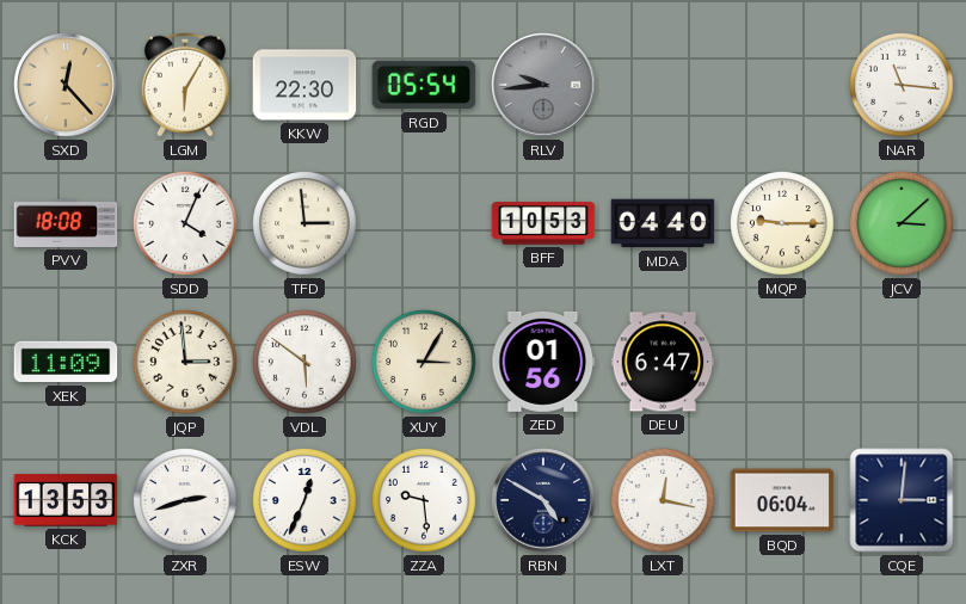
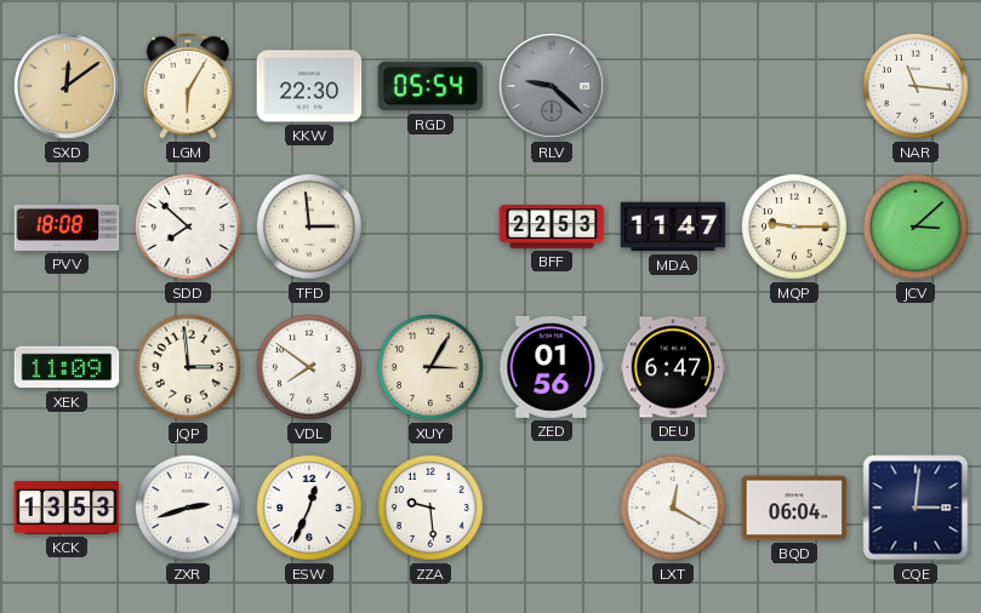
SXD: 12:23 -> 12:09
RLV: 9:44 -> 9:22
SDD: 4:04 -> 7:52
BFF: 10:53 -> 22:53
MDA: 04:40 -> 11:47
VDL: 5:51 -> 7:51
RBN: 4:50 -> none
LXT: 12:17 -> 12:20
